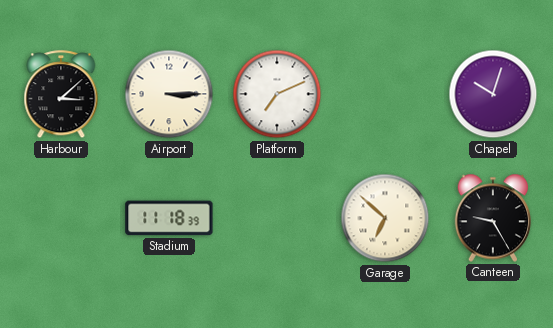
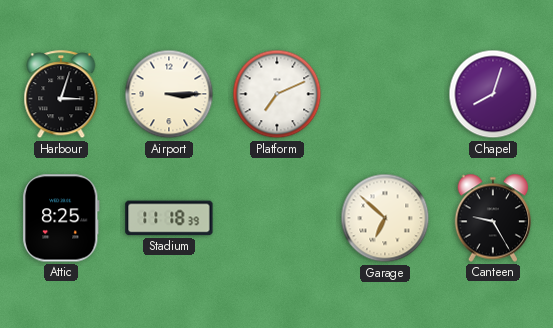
Harbour: 3:08 -> 3:03
Chapel: 10:03 -> 8:03
Attic: none -> 8:25
